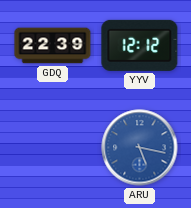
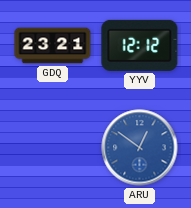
GDQ: 22:39 -> 23:21
ARU: 5:17 -> 12:51
